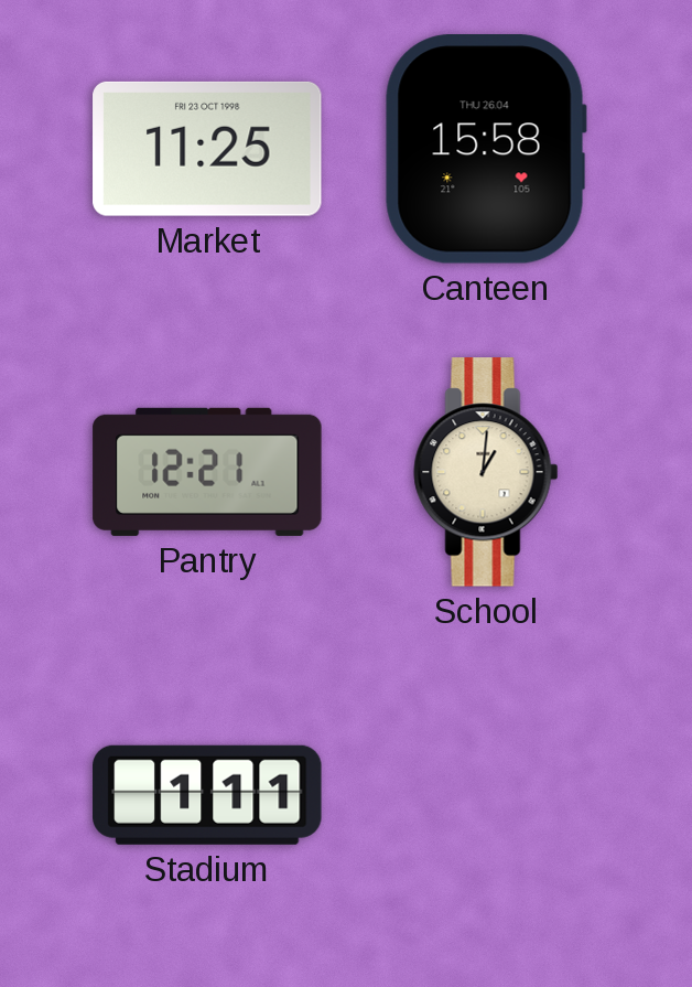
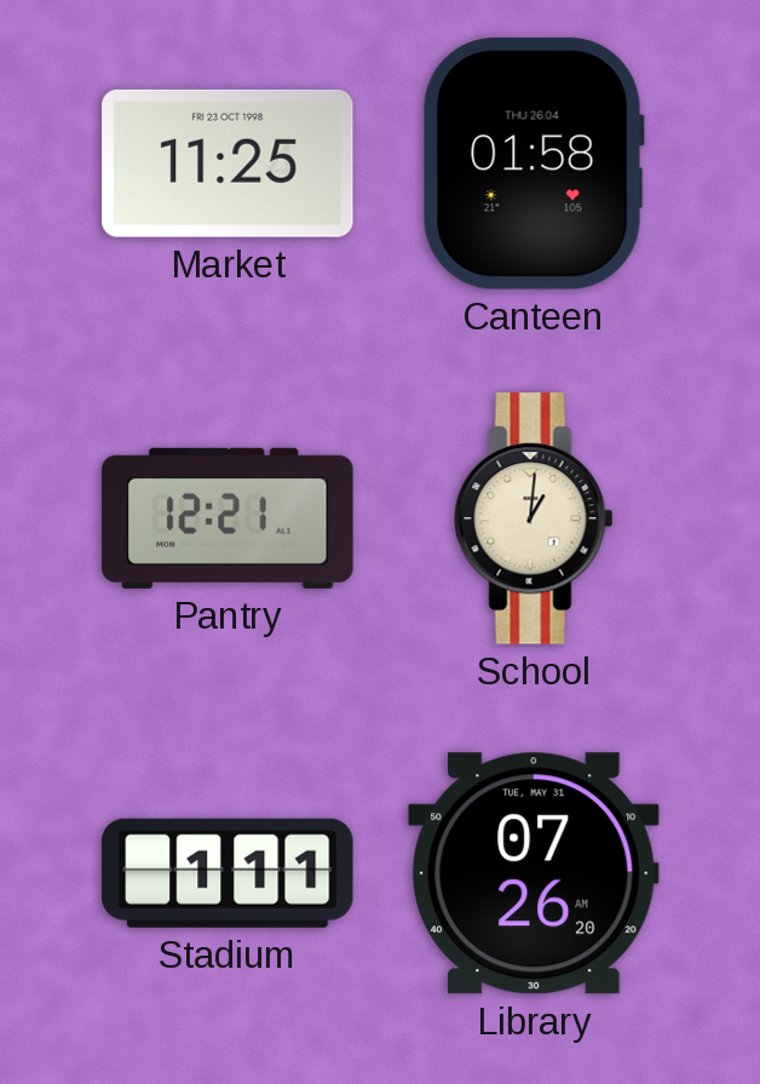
Canteen: 15:58 -> 01:58
Library: none -> 07:26
